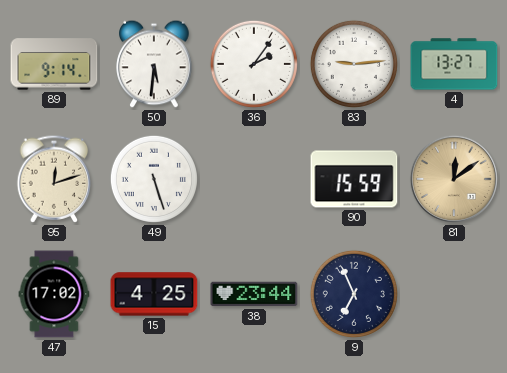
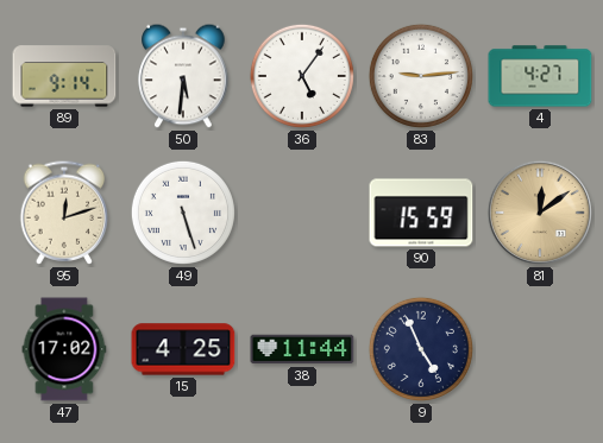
36: 2:06 -> 5:06
4: 13:27 -> 4:27
38: 23:44 -> 11:44
9: 6:56 -> 4:56
